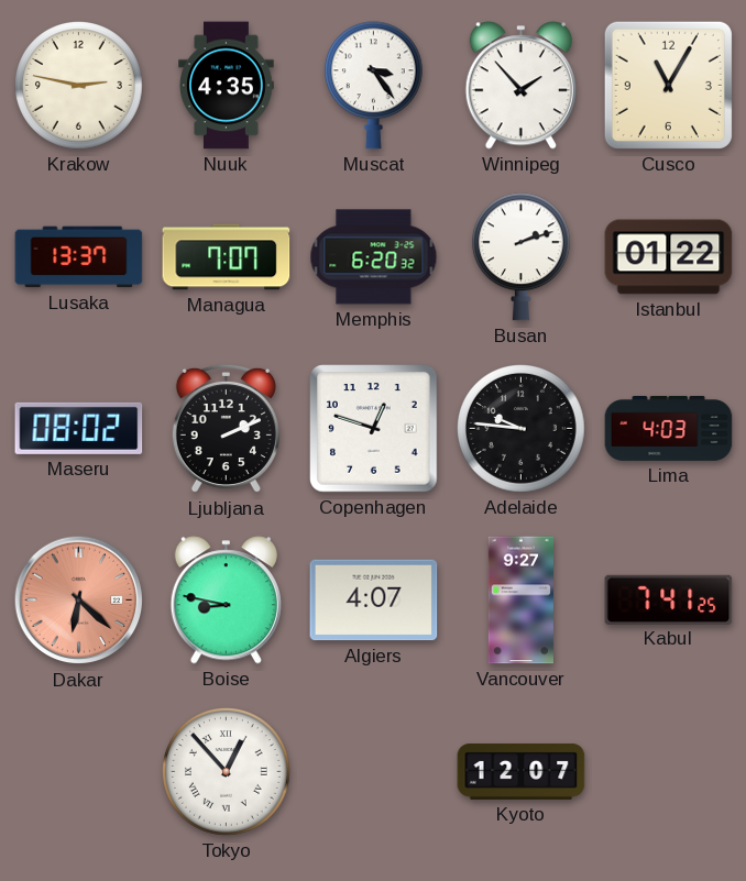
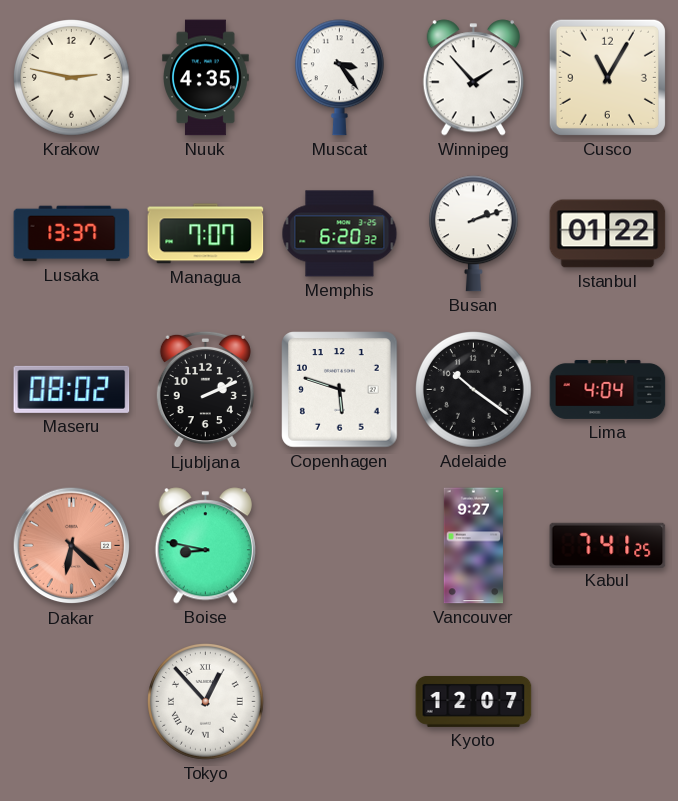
Copenhagen: 12:48 -> 5:48
Adelaide: 9:46 -> 10:21
Lima: 4:03 -> 4:04
Algiers: 4:07 -> none
